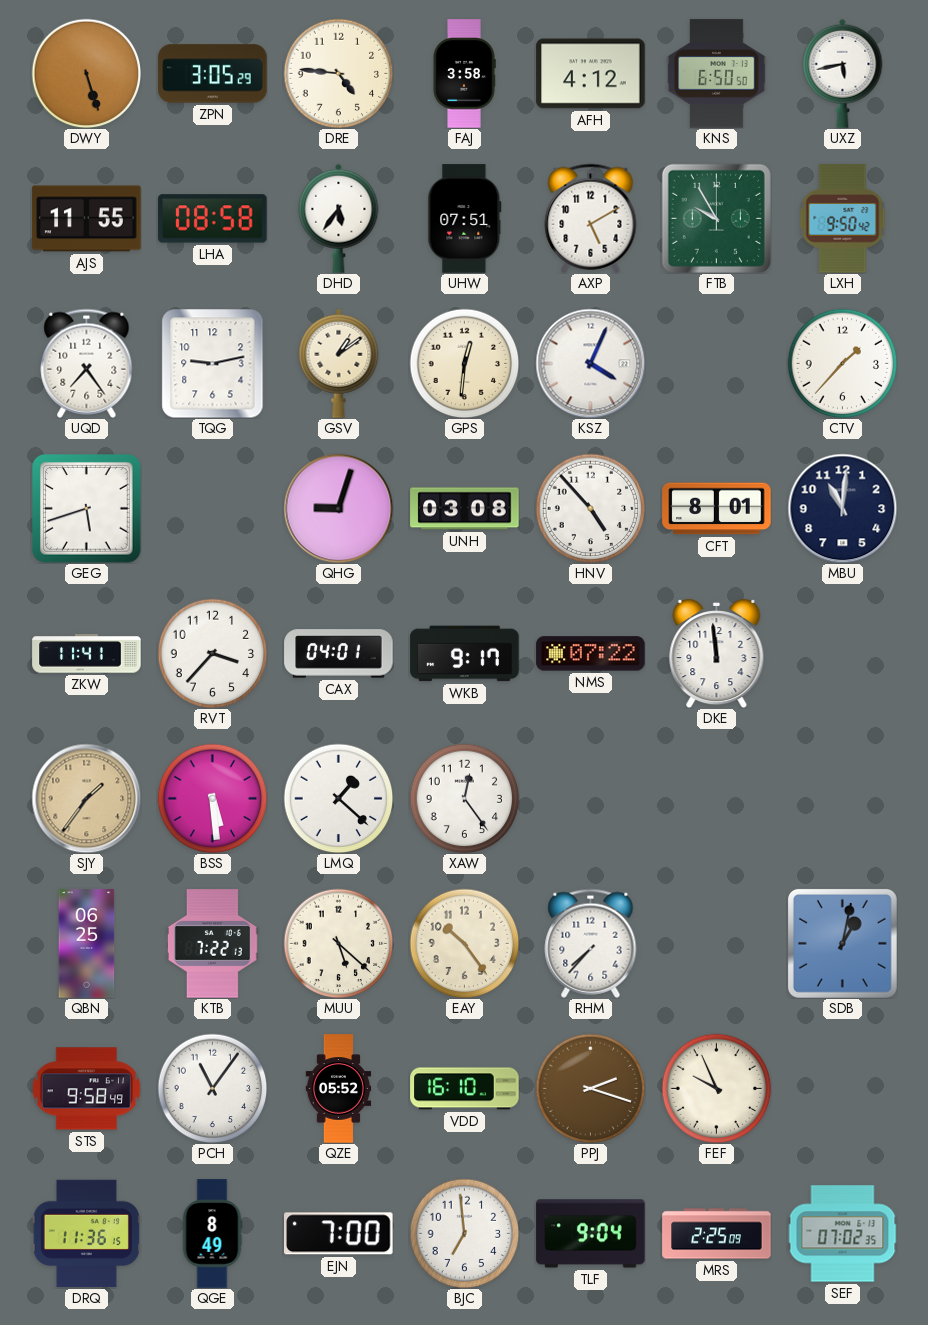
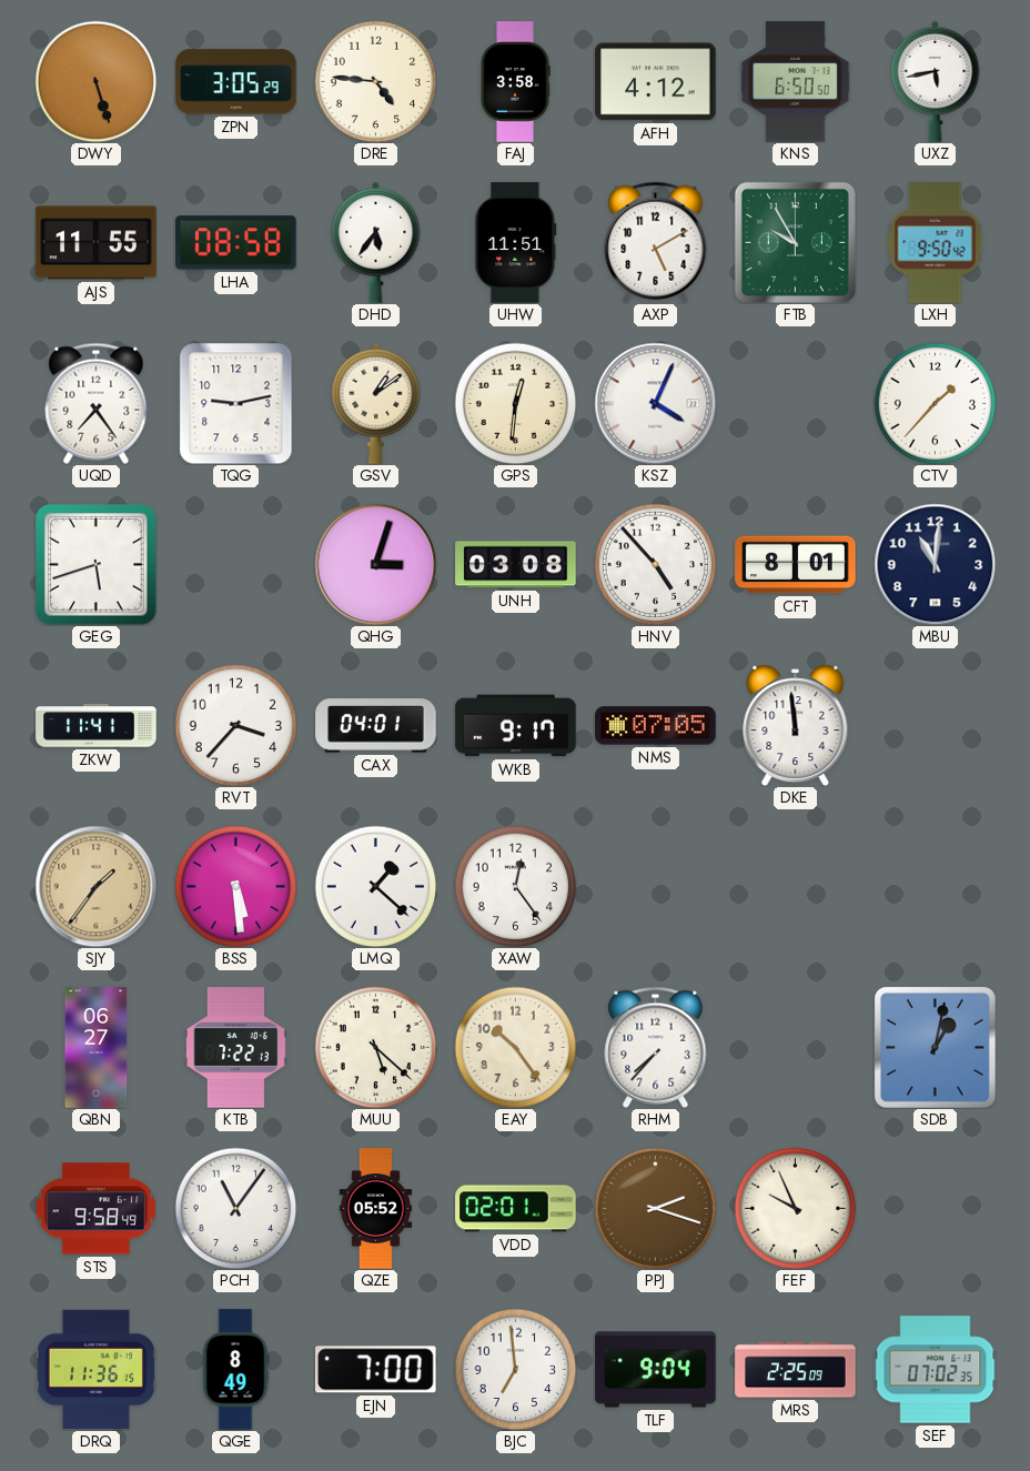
UHW: 07:51 -> 11:51
QHG: 9:03 -> 3:03
NMS: 07:22 -> 07:05
QBN: 06:25 -> 06:27
VDD: 16:10 -> 02:01
